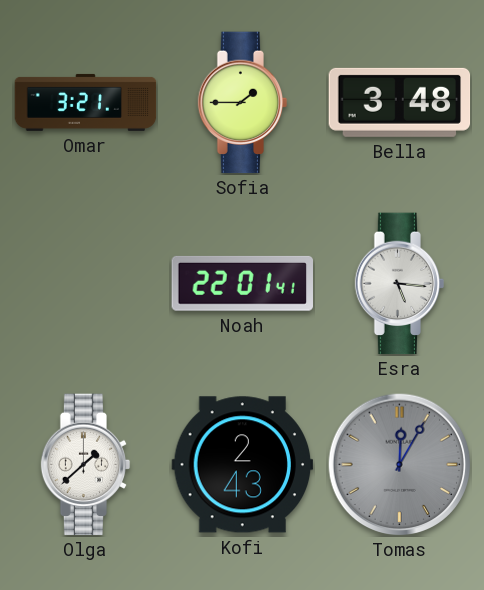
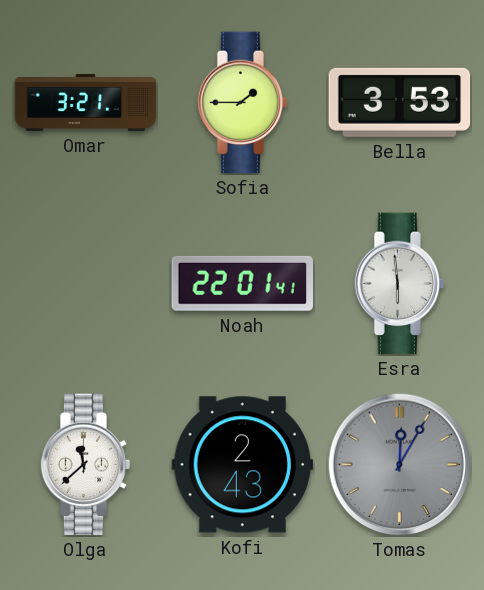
Bella: 3:48 -> 3:53
Esra: 5:16 -> 5:59
Olga: 1:38 -> 11:38
